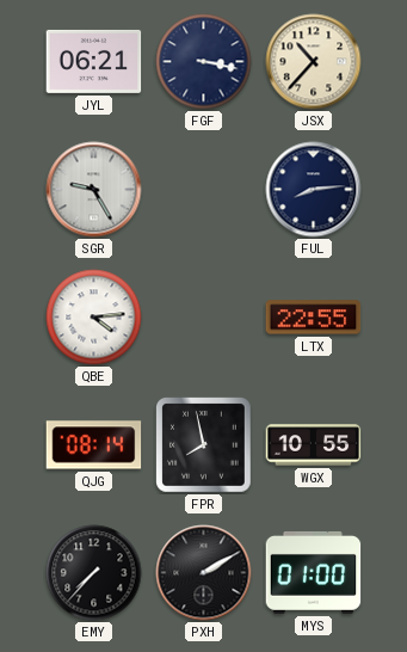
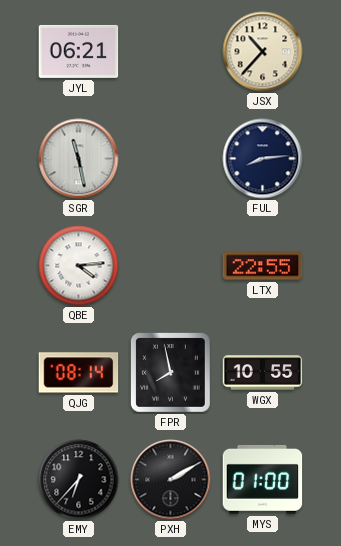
FGF: 3:17 -> none
SGR: 9:25 -> 11:28
EMY: 7:37 -> 6:37
